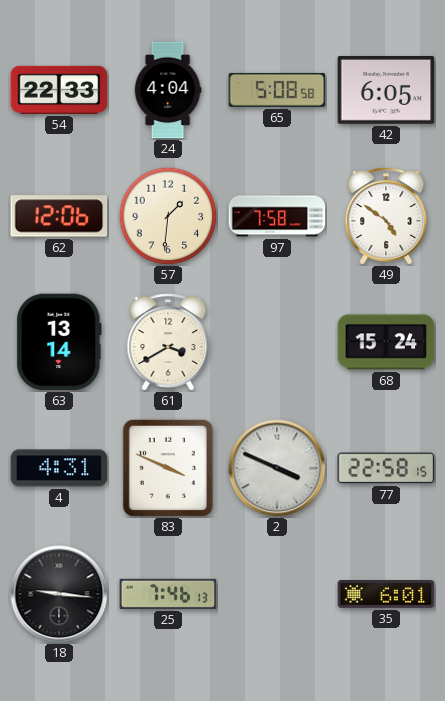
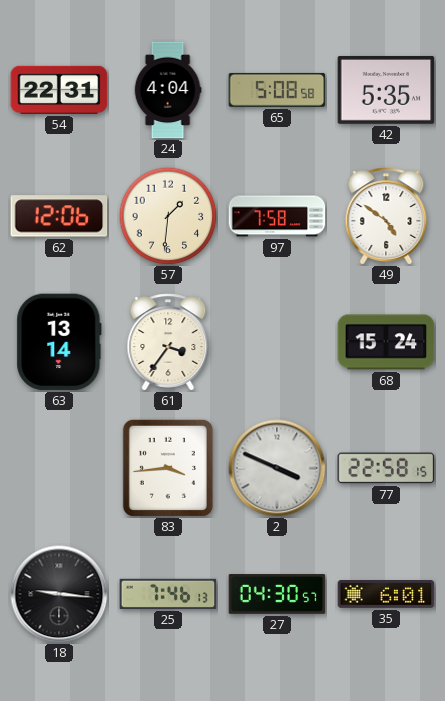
54: 22:33 -> 22:31
42: 6:05 -> 5:35
61: 3:40 -> 3:36
4: 4:31 -> none
83: 3:49 -> 3:44
27: none -> 04:30
